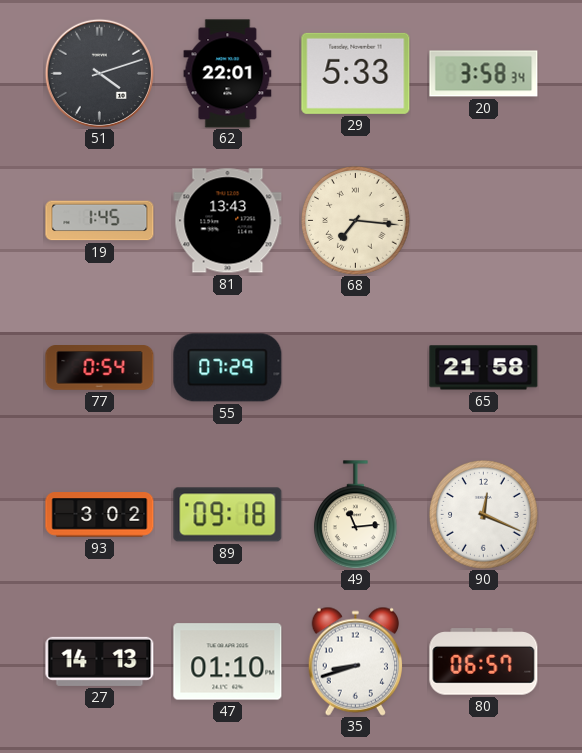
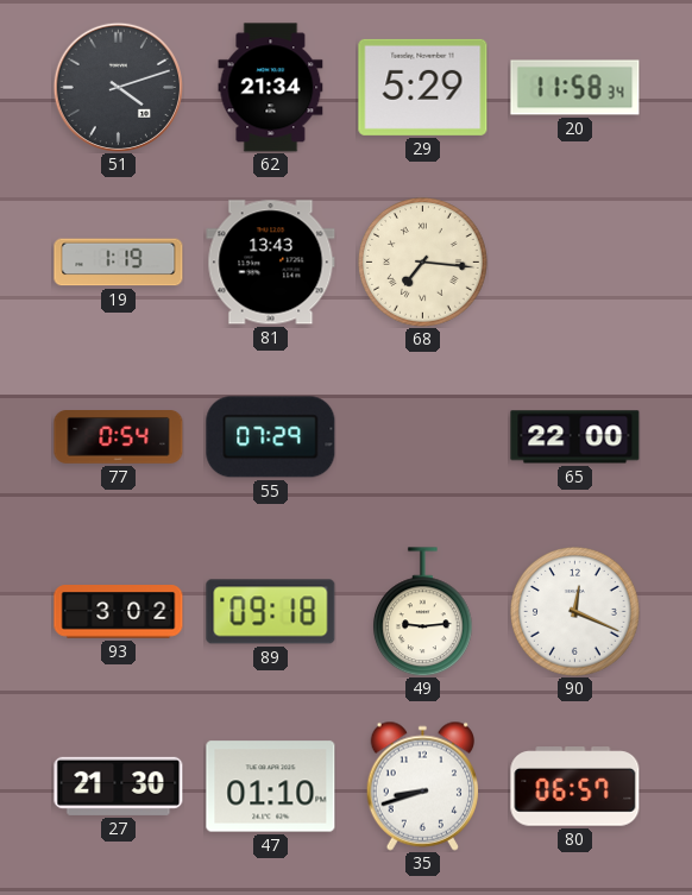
62: 22:01 -> 21:34
29: 5:33 -> 5:29
20: 3:58 -> 11:58
19: 1:45 -> 1:19
65: 21:58 -> 22:00
49: 11:14 -> 9:14
27: 14:13 -> 21:30
